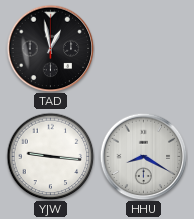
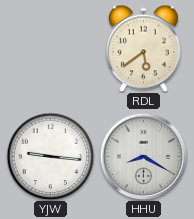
TAD: 12:58 -> none
RDL: none -> 5:39
